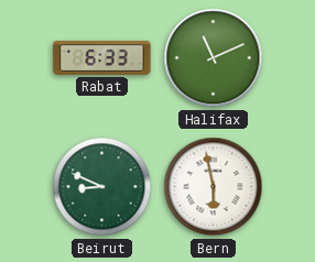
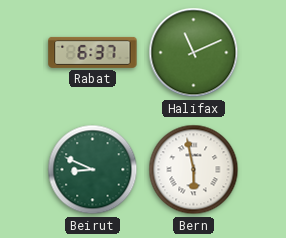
Rabat: 6:33 -> 6:37
